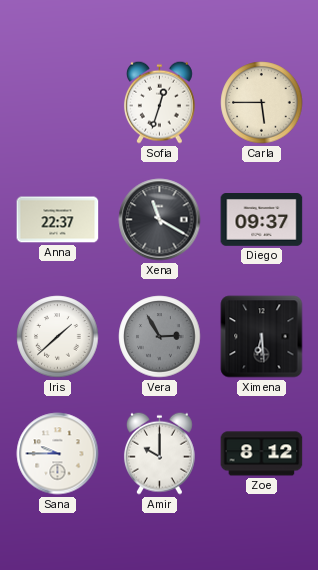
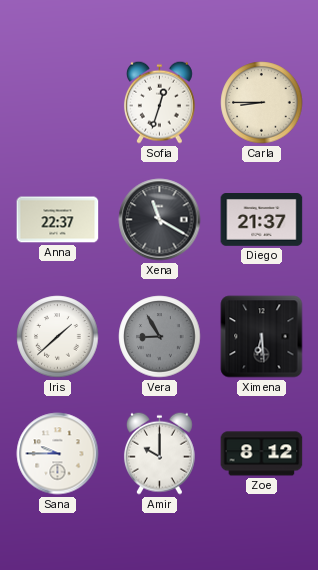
Carla: 5:45 -> 8:45
Diego: 09:37 -> 21:37
Vera: 2:55 -> 8:55
